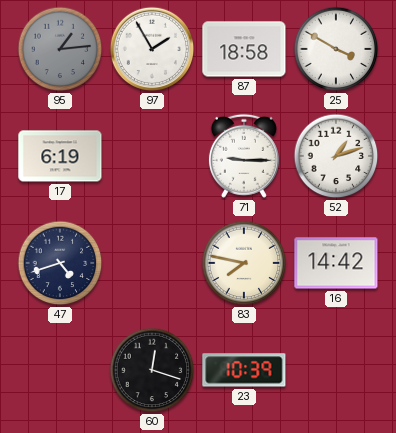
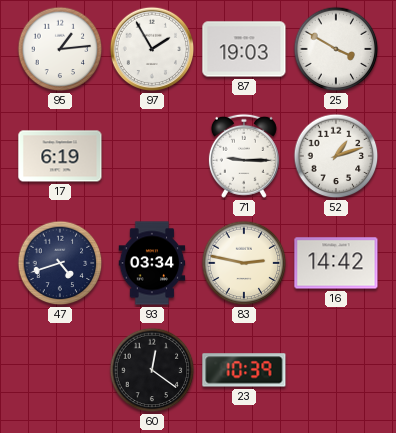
95 dial: grey -> white
87: 18:58 -> 19:03
93: none -> 03:34
83: 7:47 -> 2:47
60: 12:18 -> 12:21
